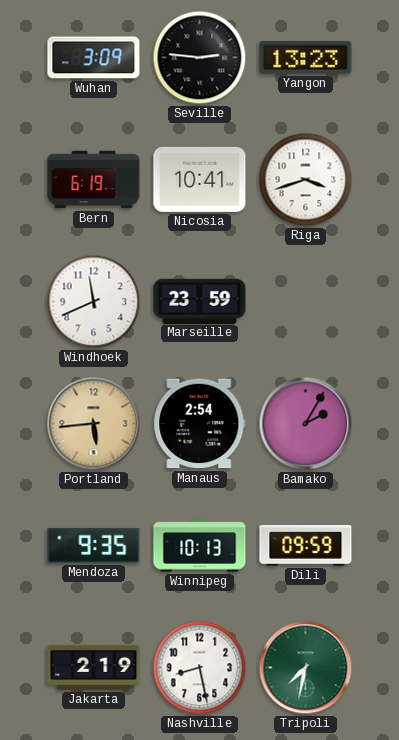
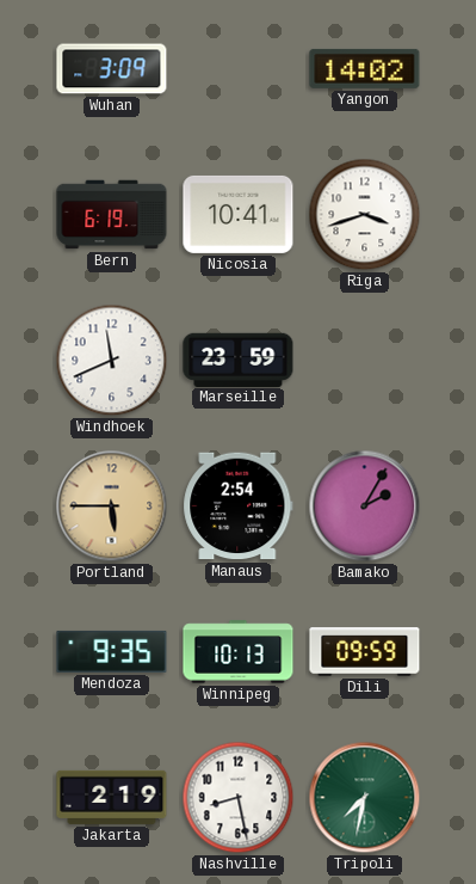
Seville: 2:46 -> none
Yangon: 13:23 -> 14:02
Portland: 5:44 -> 5:45
